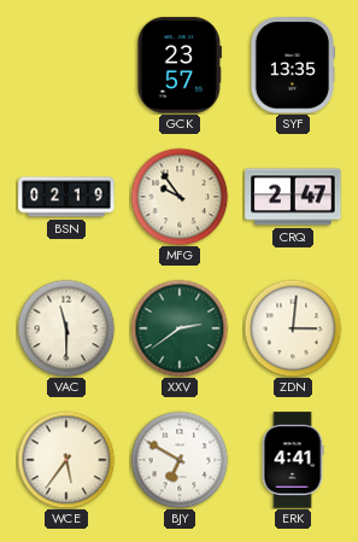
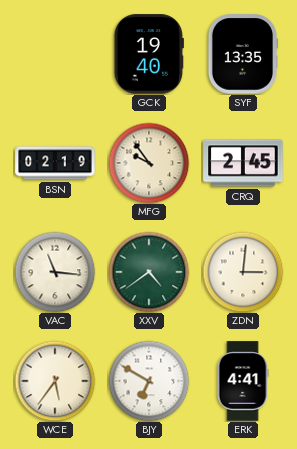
GCK: 23:57 -> 19:40
CRQ: 2:47 -> 2:45
VAC: 11:30 -> 11:16
XXV: 2:39 -> 4:39
